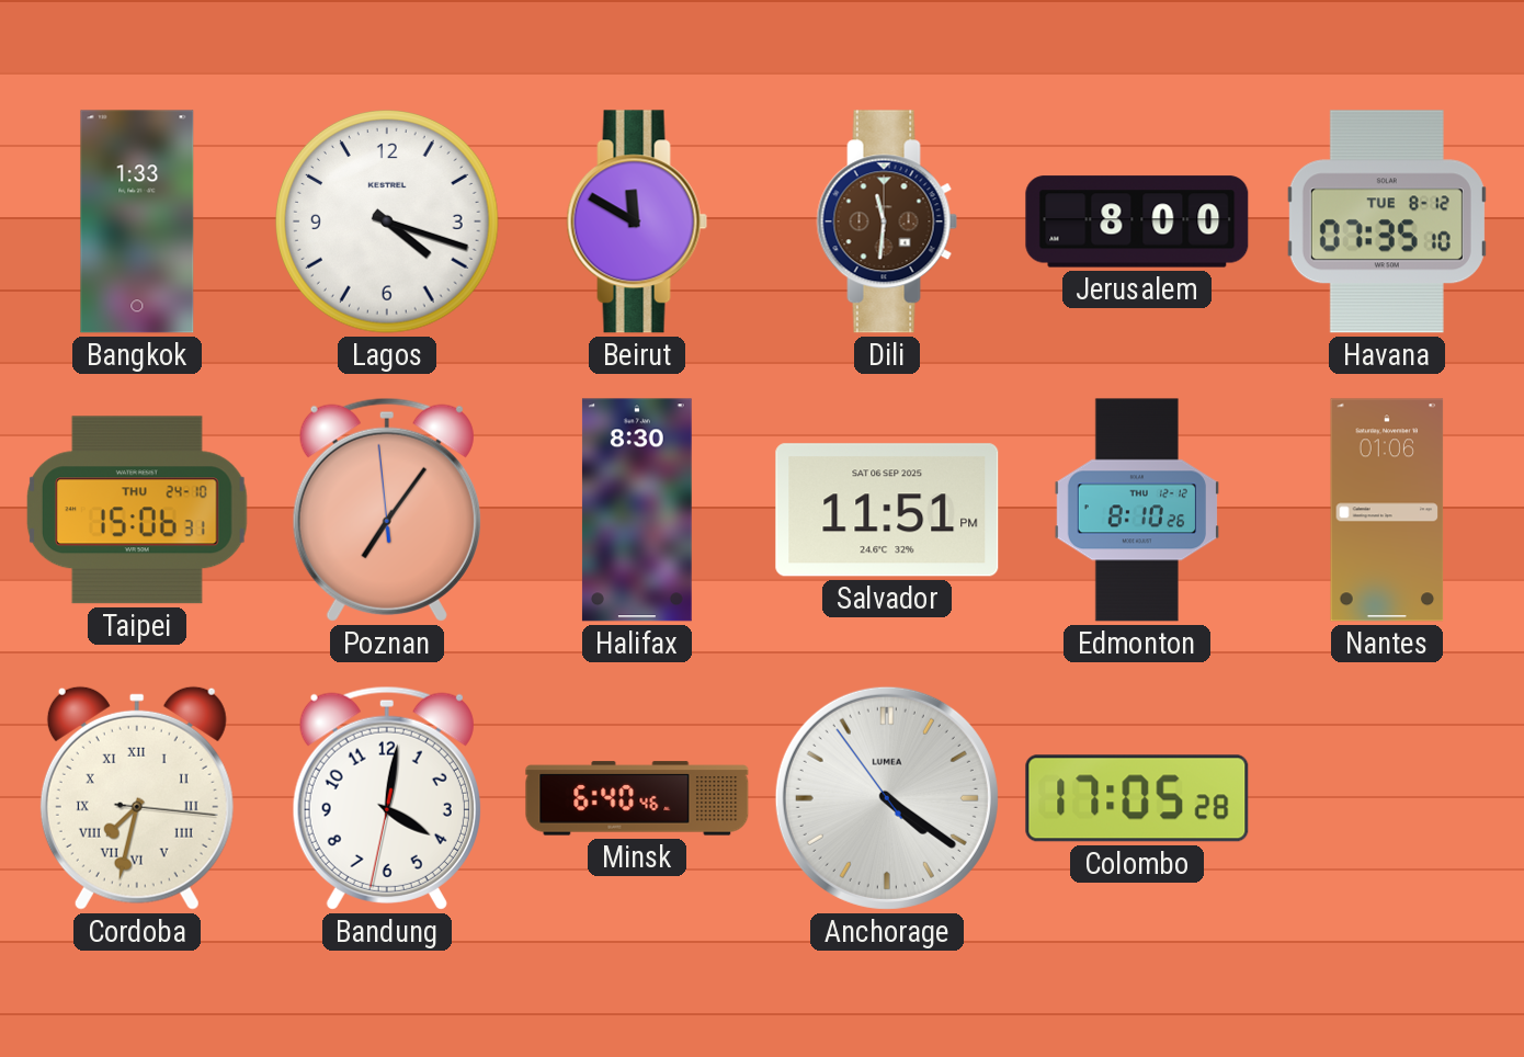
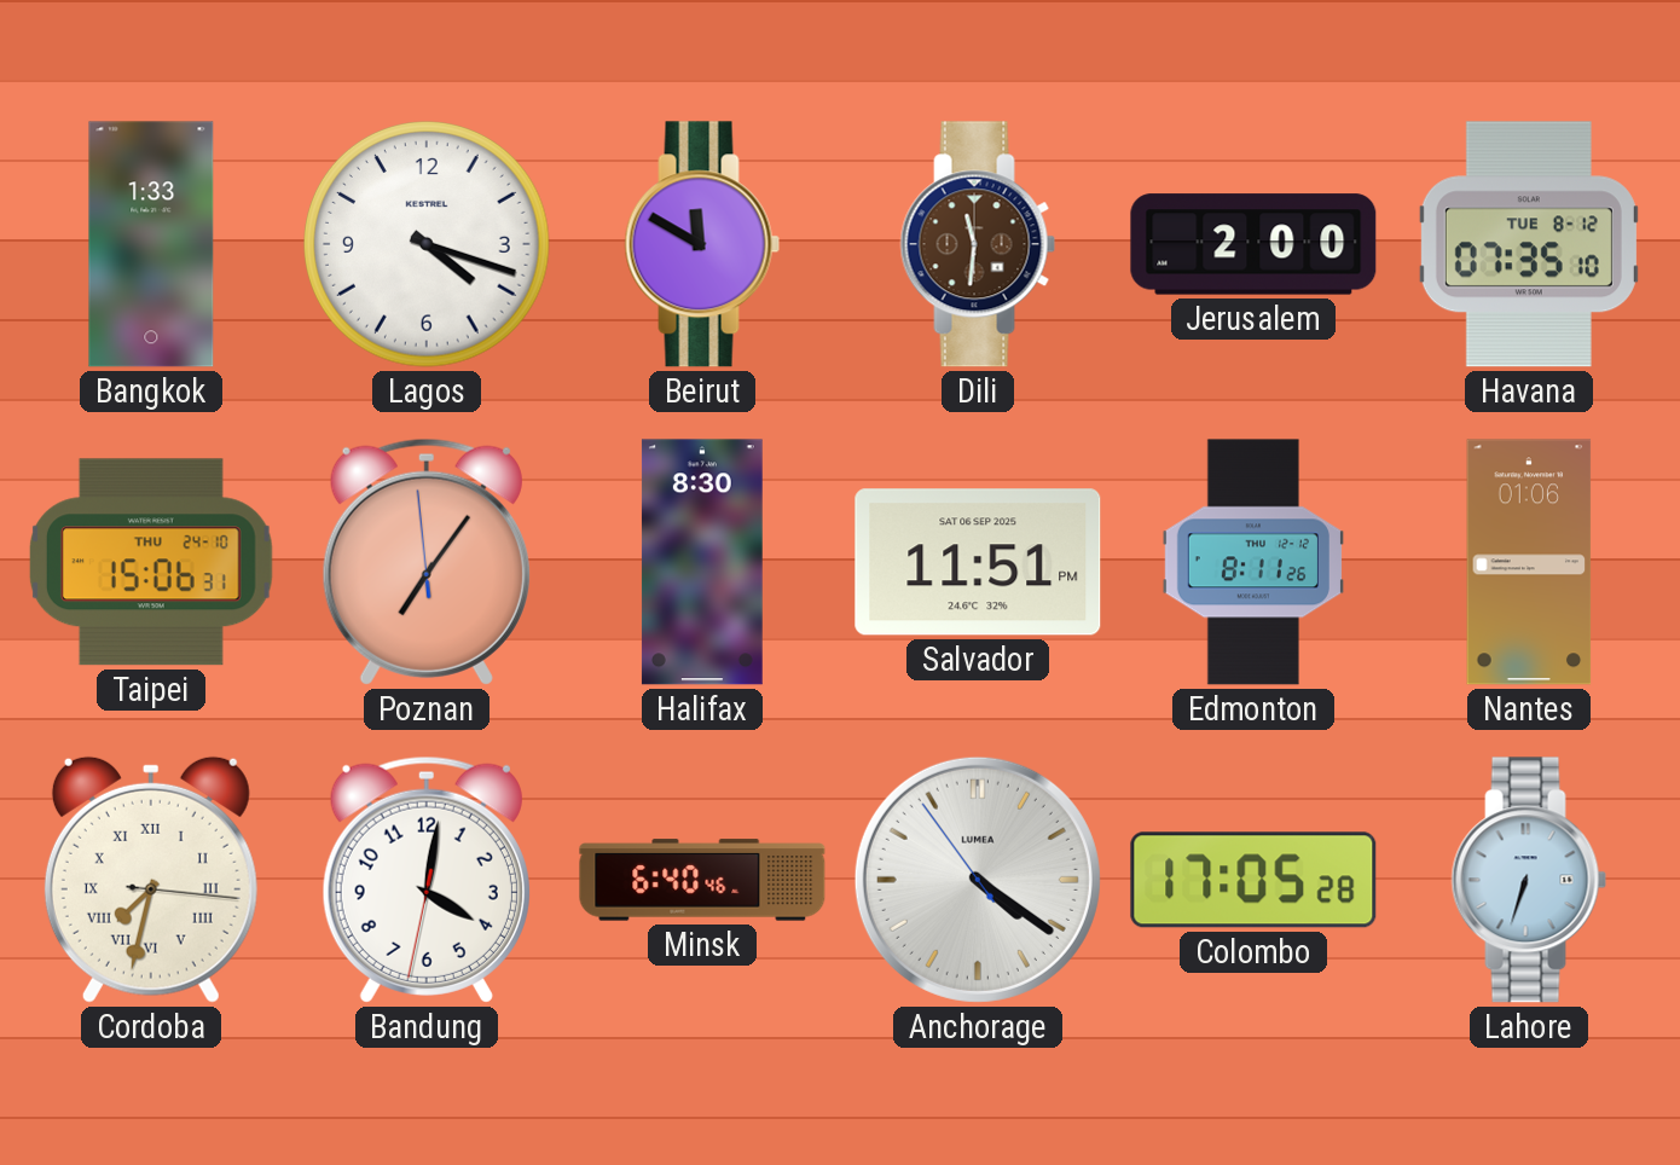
Jerusalem: 8:00 -> 2:00
Edmonton: 8:10 -> 8:11
Lahore: none -> 6:33
